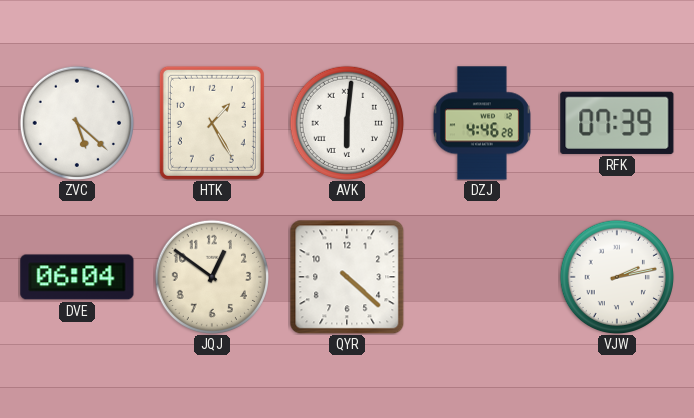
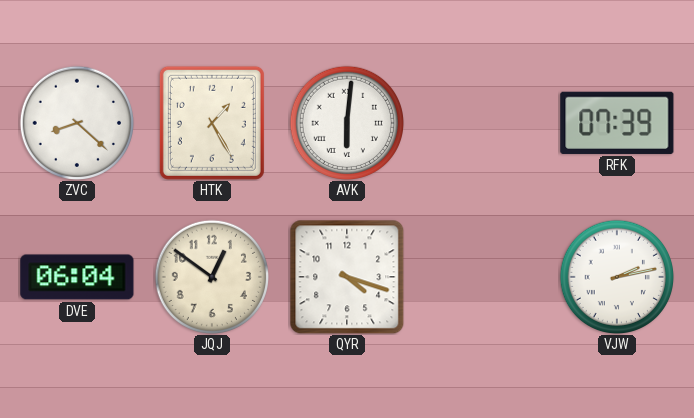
ZVC: 5:22 -> 8:22
DZJ: 4:46 -> none
QYR: 4:22 -> 4:18
